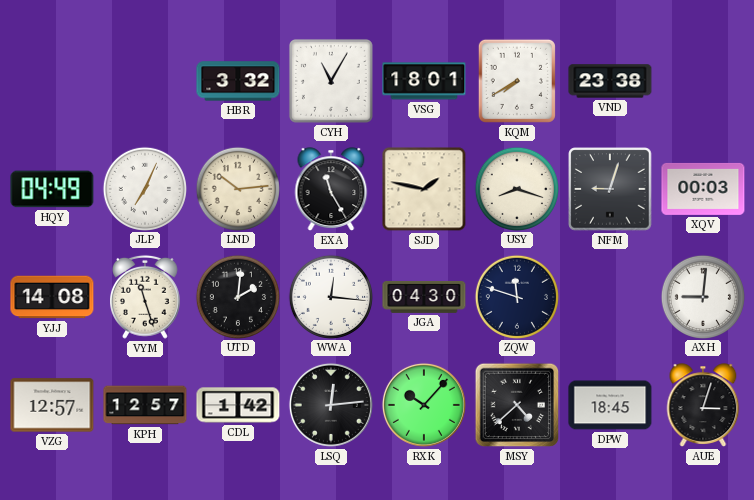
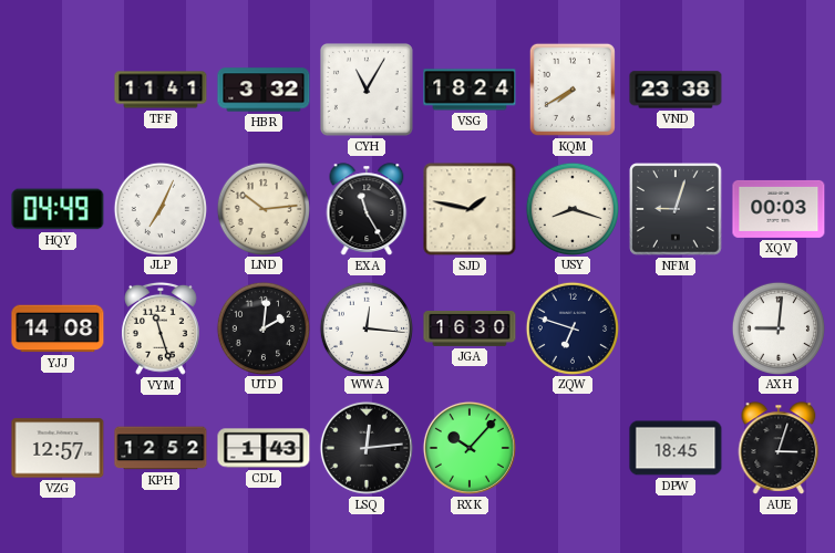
TFF: none -> 11:41
VSG: 18:01 -> 18:24
JGA: 04:30 -> 16:30
ZQW: 11:48 -> 6:48
KPH: 12:57 -> 12:52
CDL: 1:42 -> 1:43
MSY: 4:38 -> none
